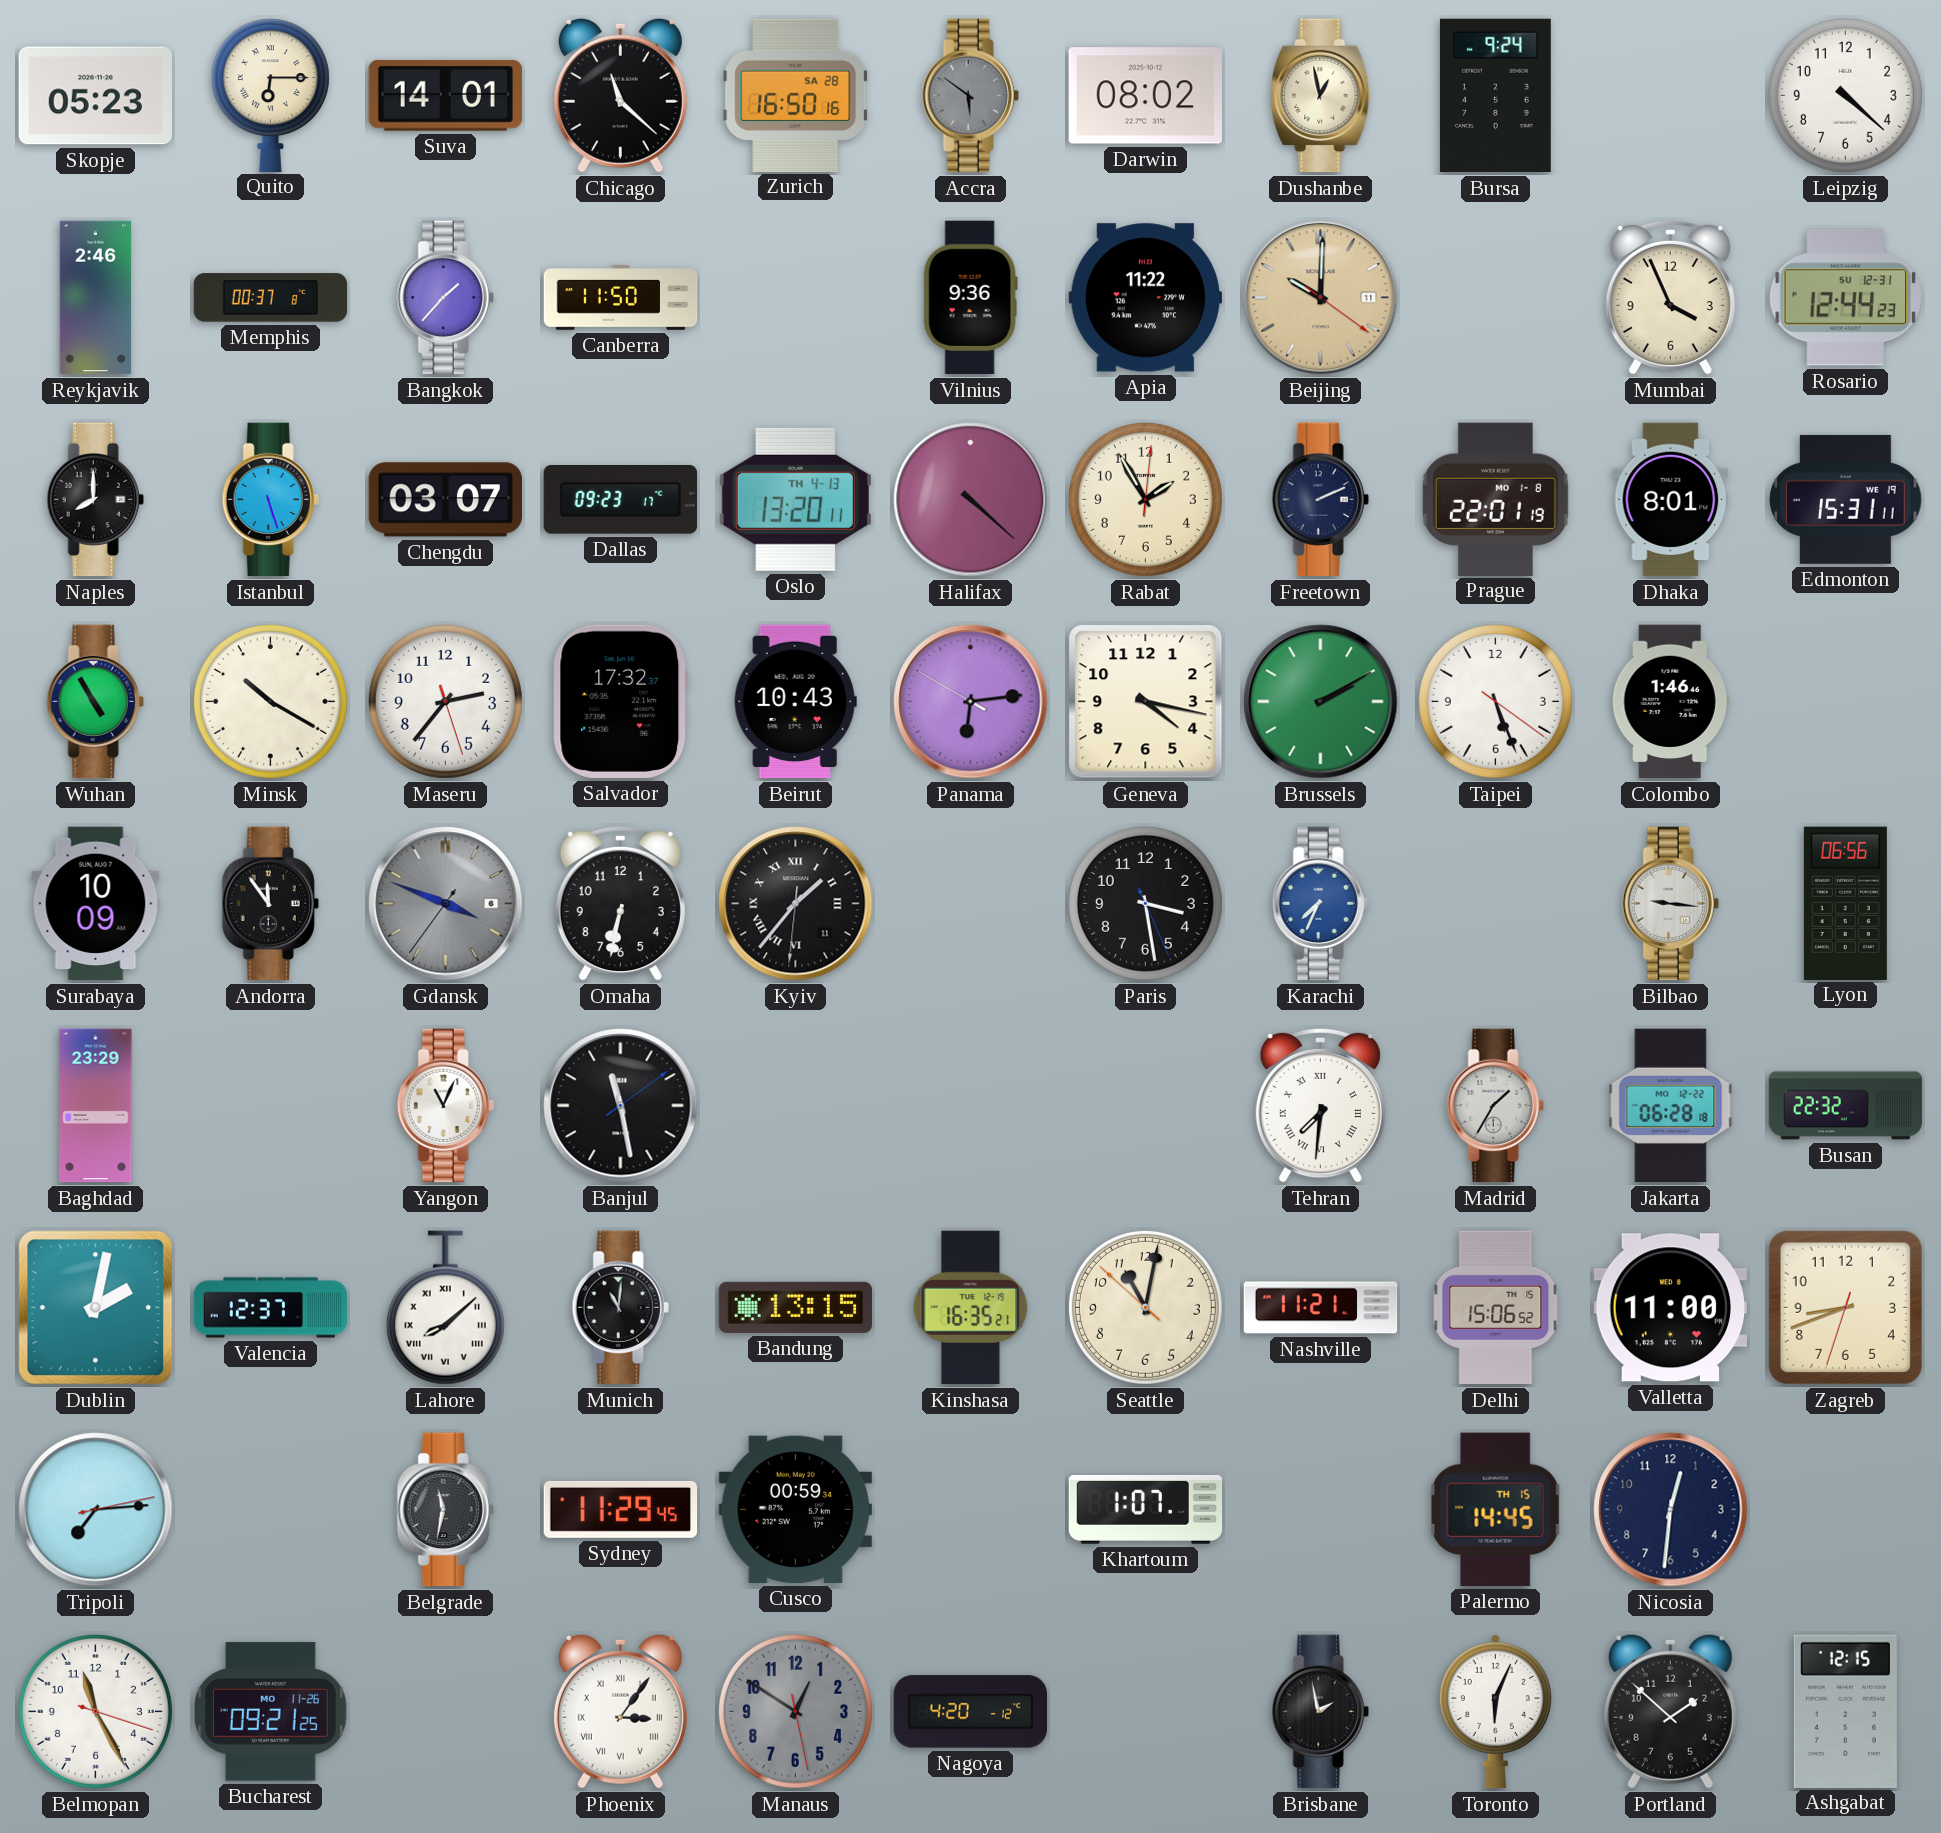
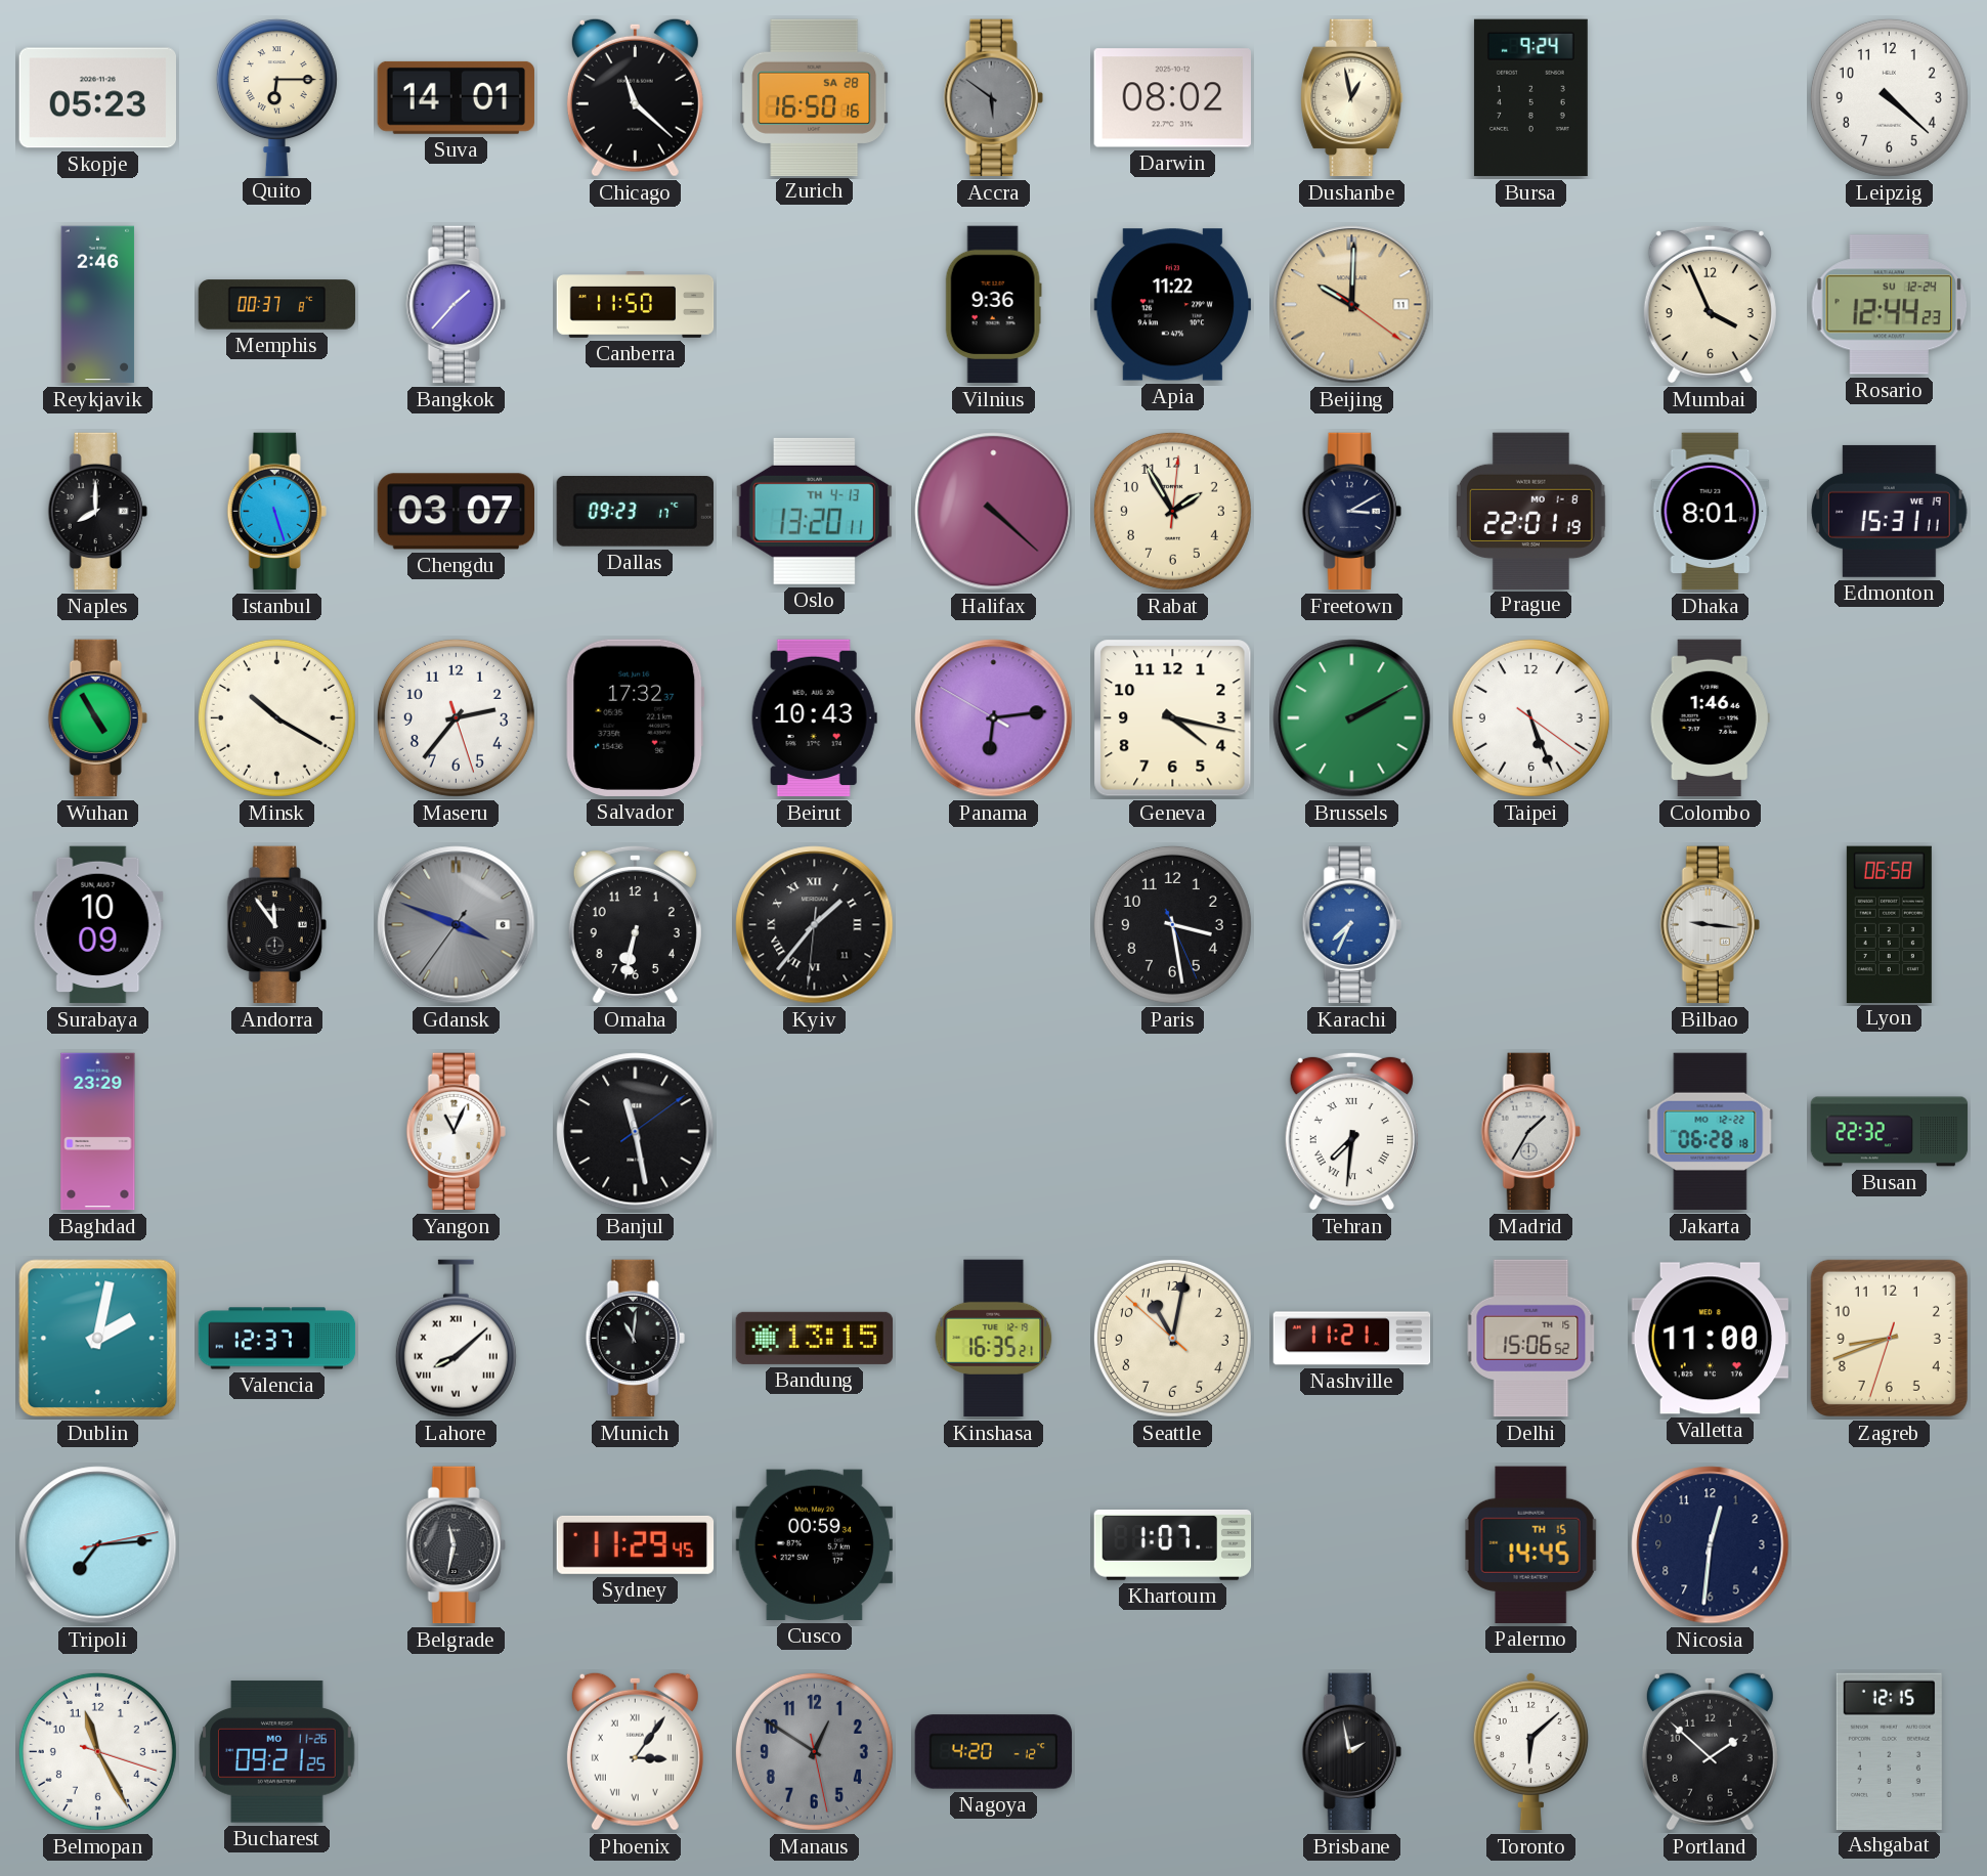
Rosario date: SU 12-31 -> SU 12-24
Freetown: 2:11 -> 3:10
Lyon: 06:56 -> 06:58
Toronto: 6:04 -> 6:08
